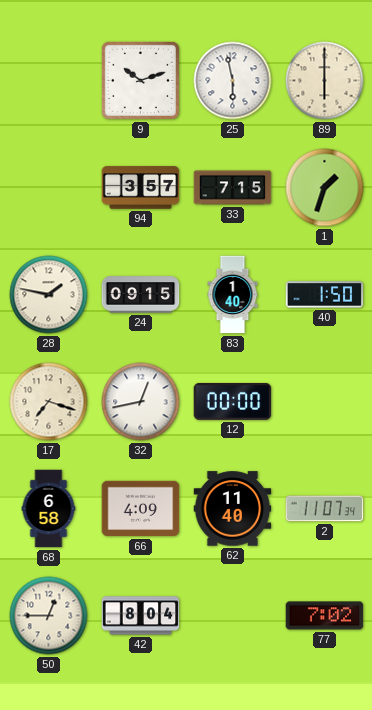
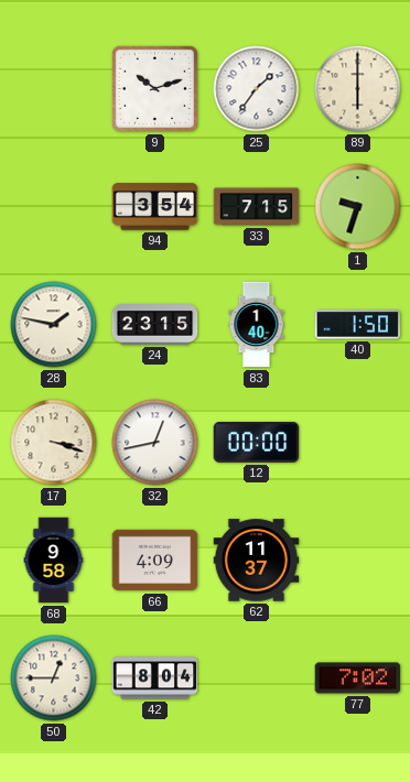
25: 5:58 -> 1:36
94: 3:57 -> 3:54
1: 1:33 -> 9:33
24: 09:15 -> 23:15
17: 7:18 -> 3:18
68: 6:58 -> 9:58
62: 11:40 -> 11:37
2: 11:07 -> none
